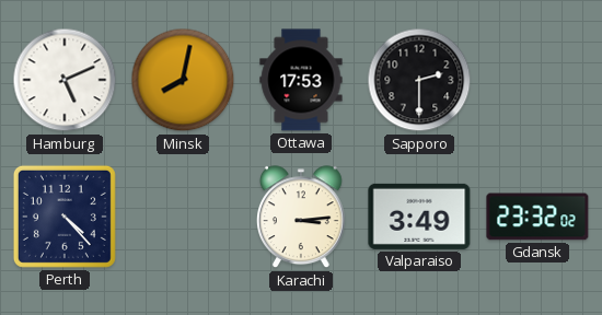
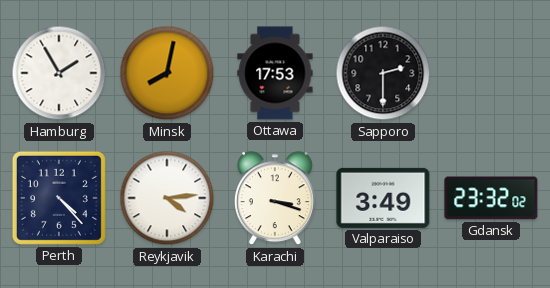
Hamburg: 5:11 -> 1:55
Reykjavik: none -> 4:14
Karachi: 3:14 -> 3:18
